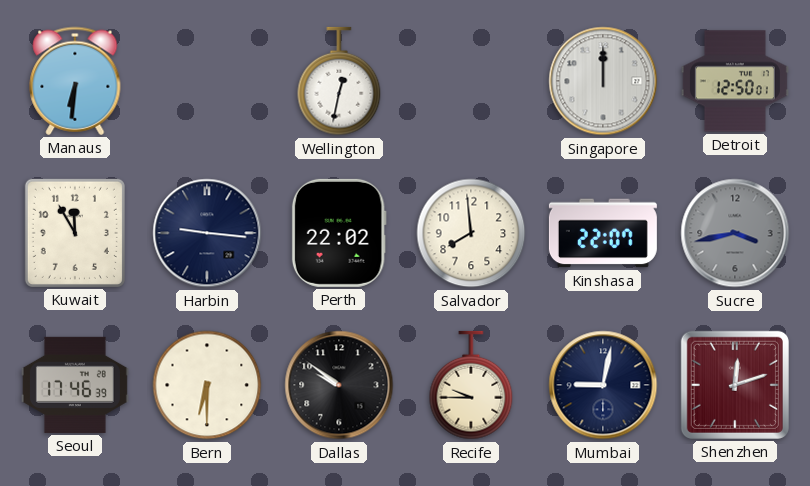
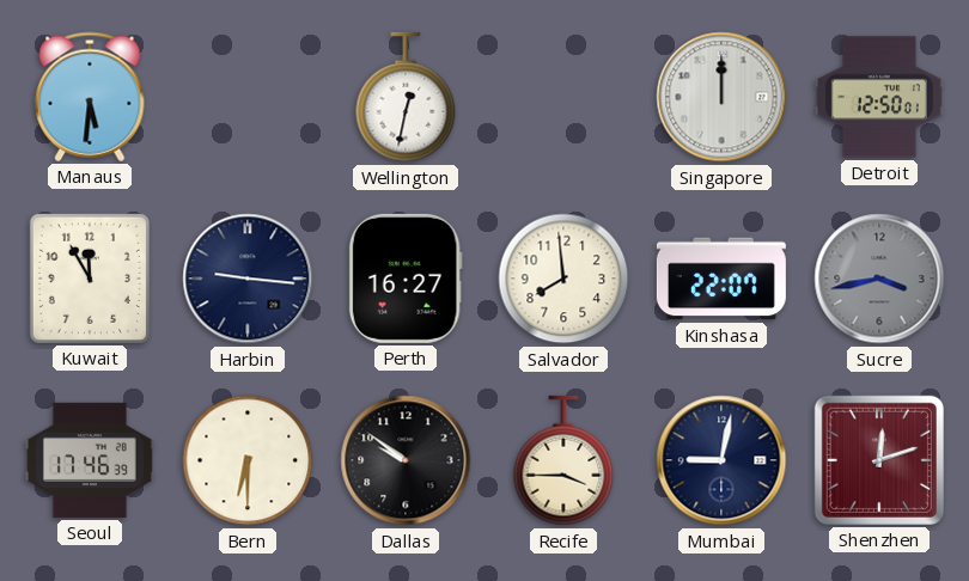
Manaus: 6:31 -> 5:31
Perth: 22:02 -> 16:27
Recife: 9:45 -> 3:45
